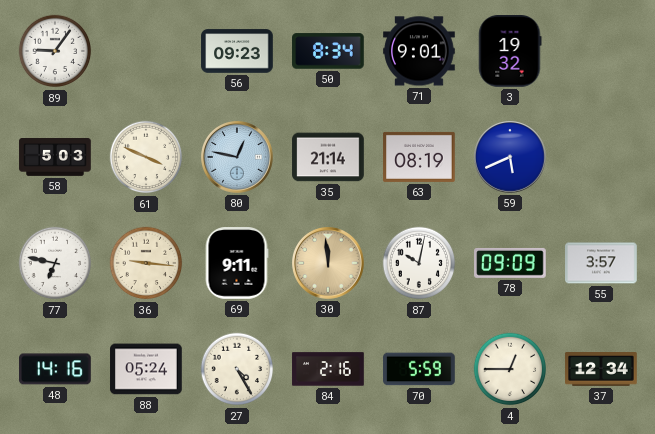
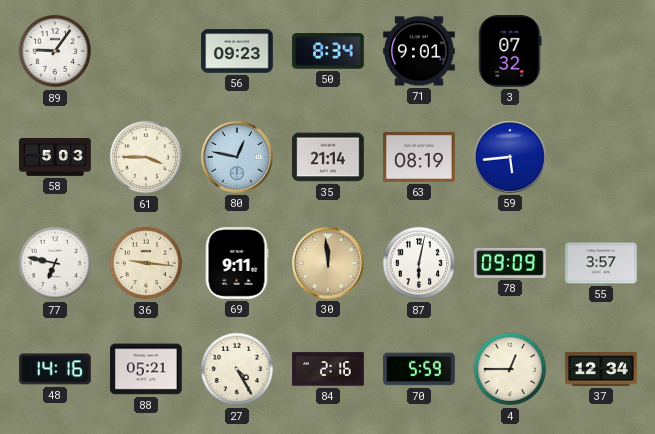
3: 19:32 -> 07:32
61: 3:49 -> 3:45
59: 5:41 -> 5:44
87: 10:02 -> 6:02
88: 05:24 -> 05:21
